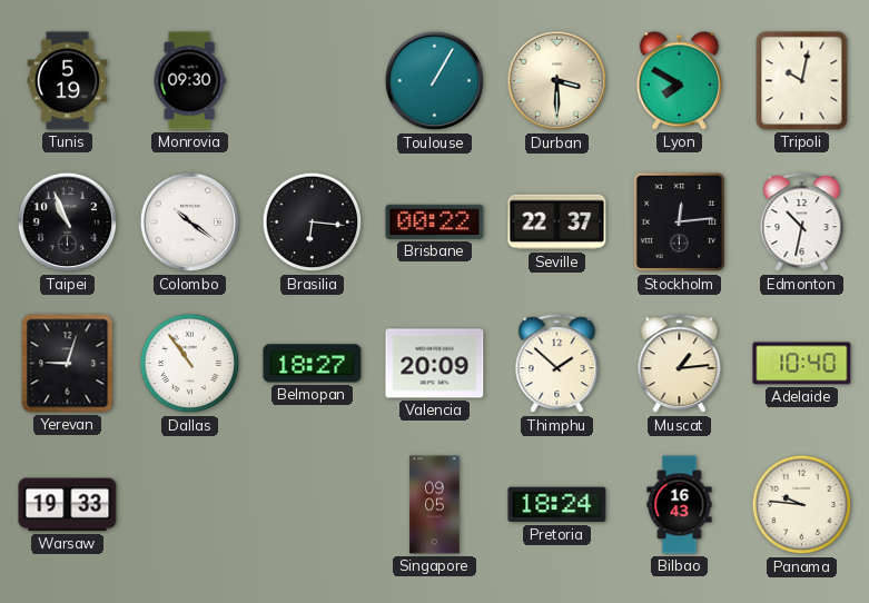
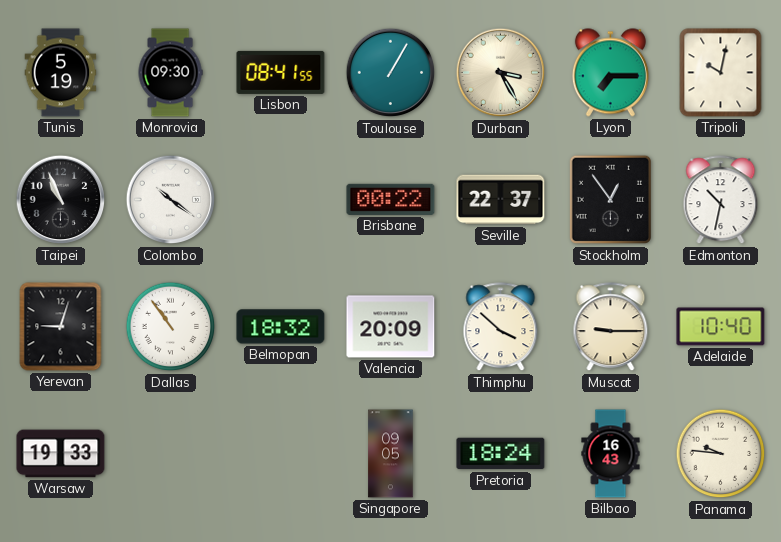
Lisbon: none -> 08:41
Durban: 3:30 -> 3:25
Lyon: 7:50 -> 7:15
Brasilia: 6:16 -> none
Stockholm: 12:14 -> 12:54
Belmopan: 18:27 -> 18:32
Thimphu: 1:52 -> 3:52
Muscat: 1:14 -> 9:15
